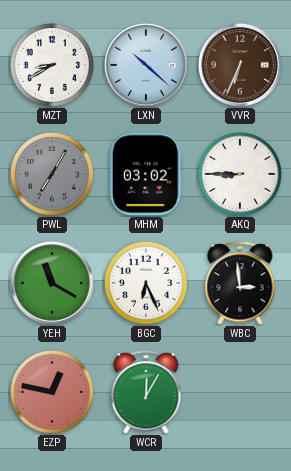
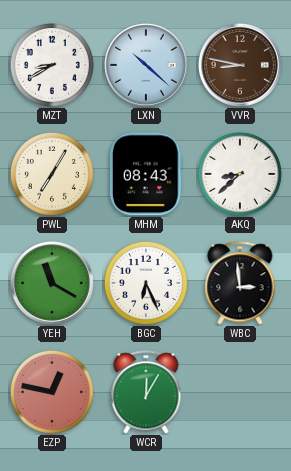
VVR: 6:34 -> 8:47
PWL dial: grey -> cream
MHM: 03:02 -> 08:43
AKQ: 8:45 -> 8:38
